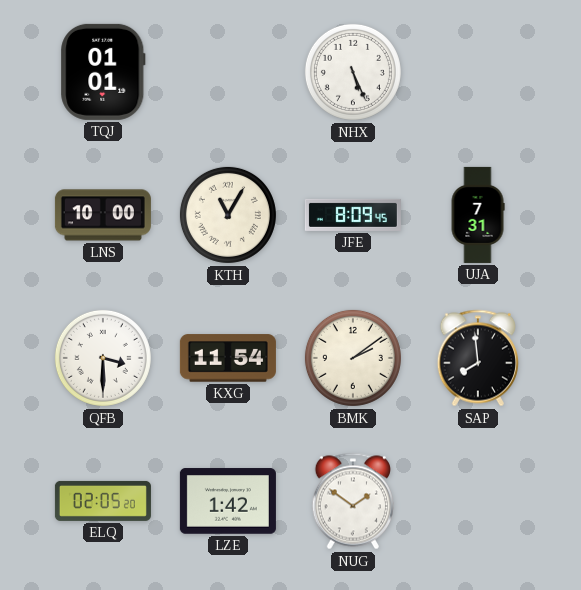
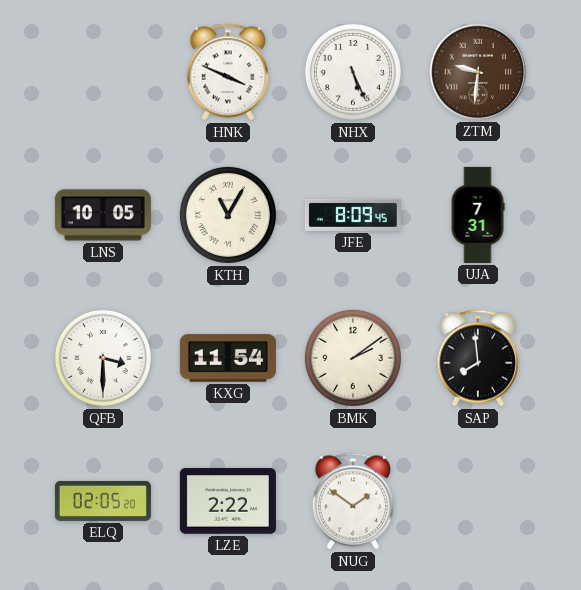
TQJ: 01:01 -> none
HNK: none -> 3:49
ZTM: none -> 9:31
LNS: 10:00 -> 10:05
LZE: 1:42 -> 2:22
